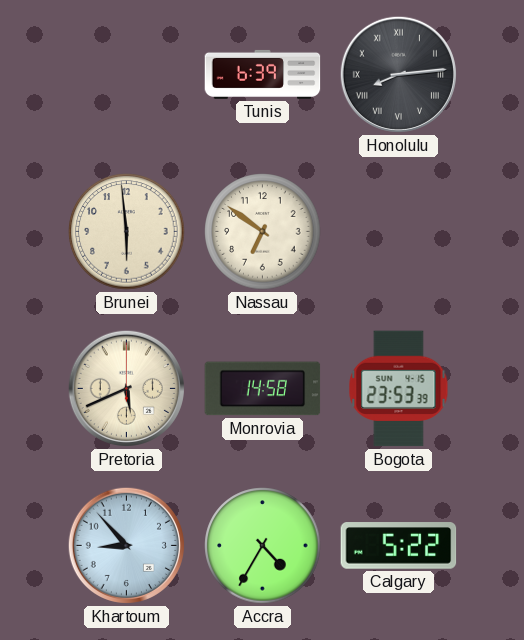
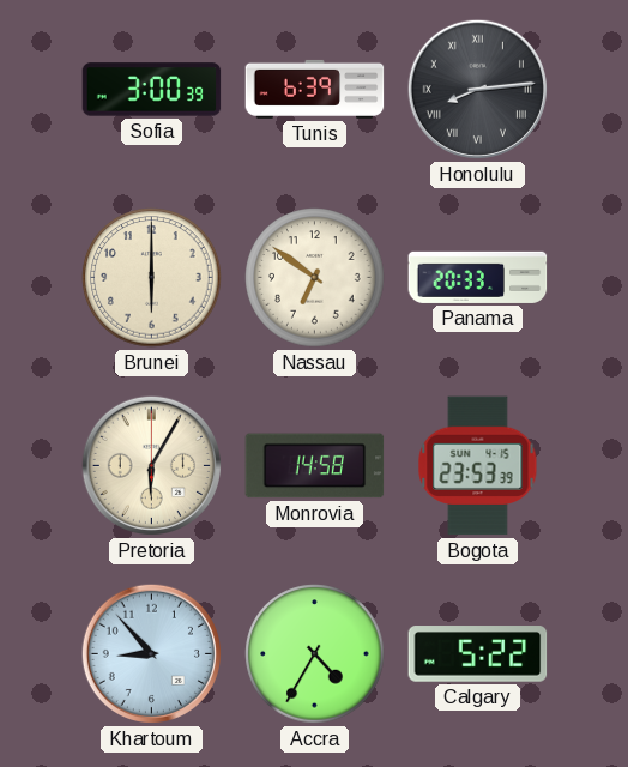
Sofia: none -> 3:00
Brunei: 5:59 -> 6:00
Panama: none -> 20:33
Pretoria: 5:41 -> 6:05
